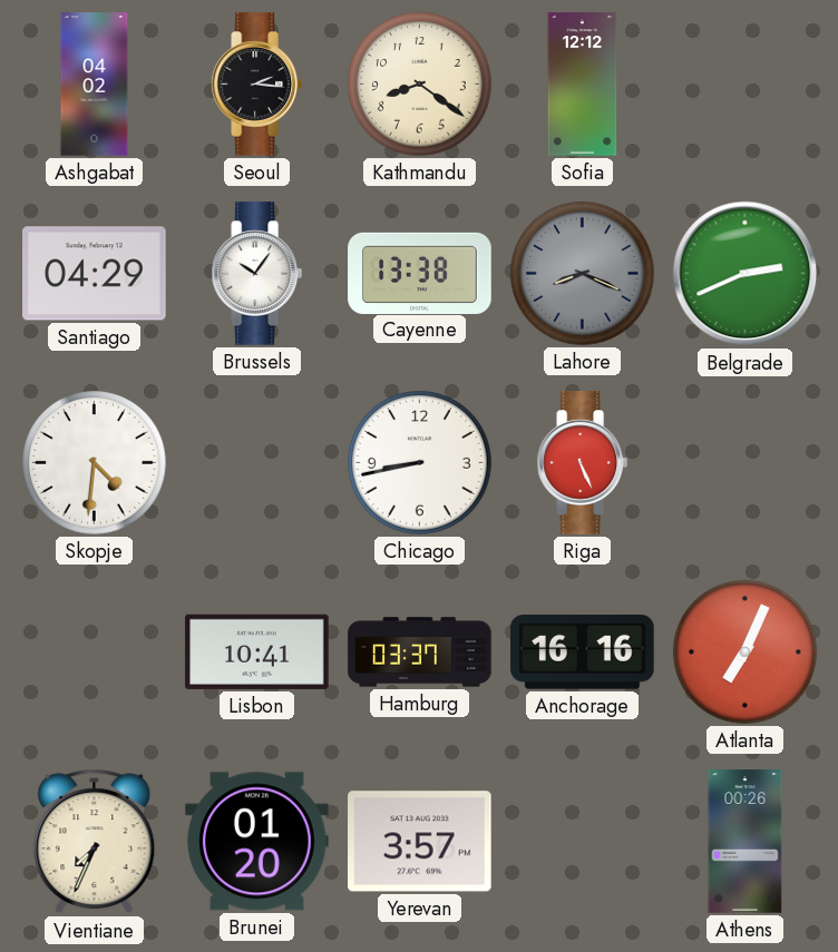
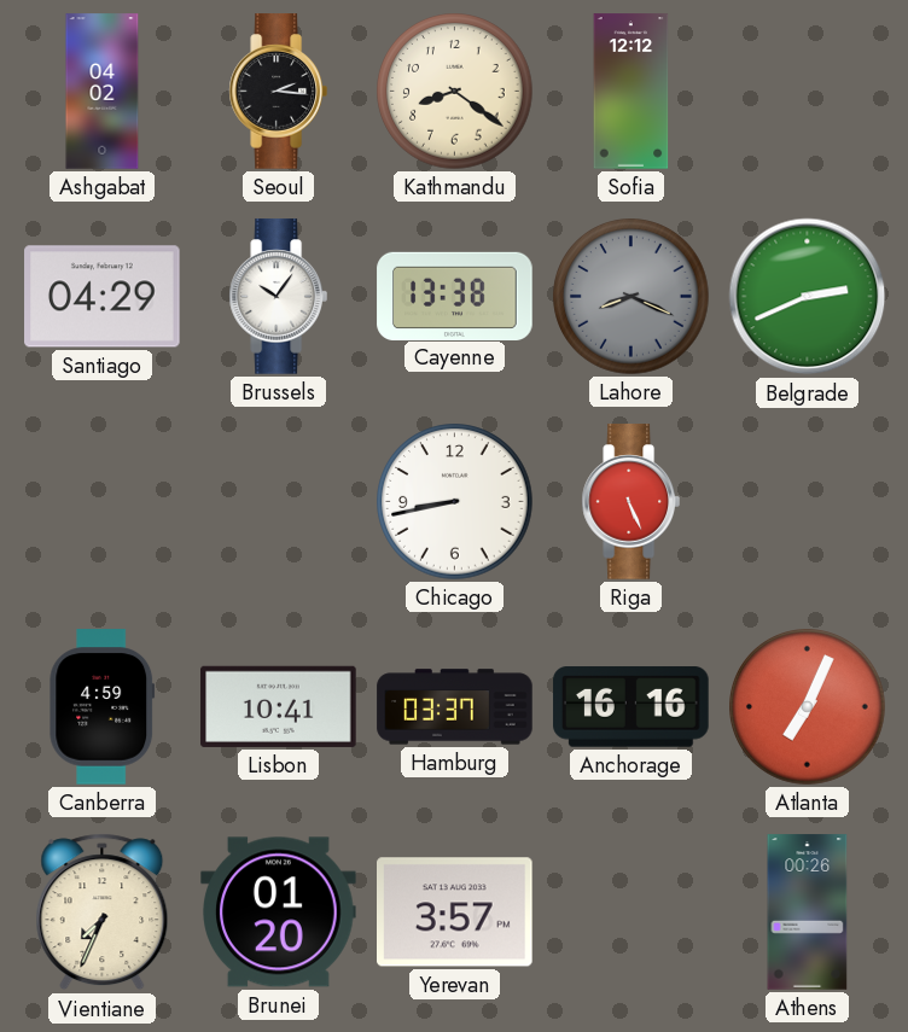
Skopje: 4:31 -> none
Canberra: none -> 4:59
